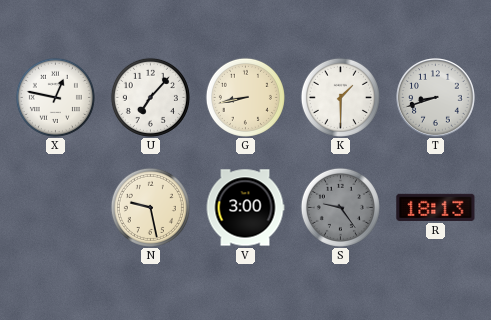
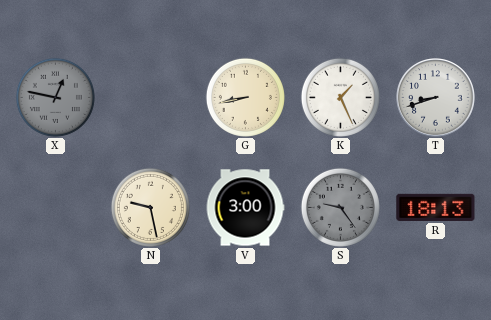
X dial: white -> grey
U: 7:07 -> none
K: 1:30 -> 1:26
